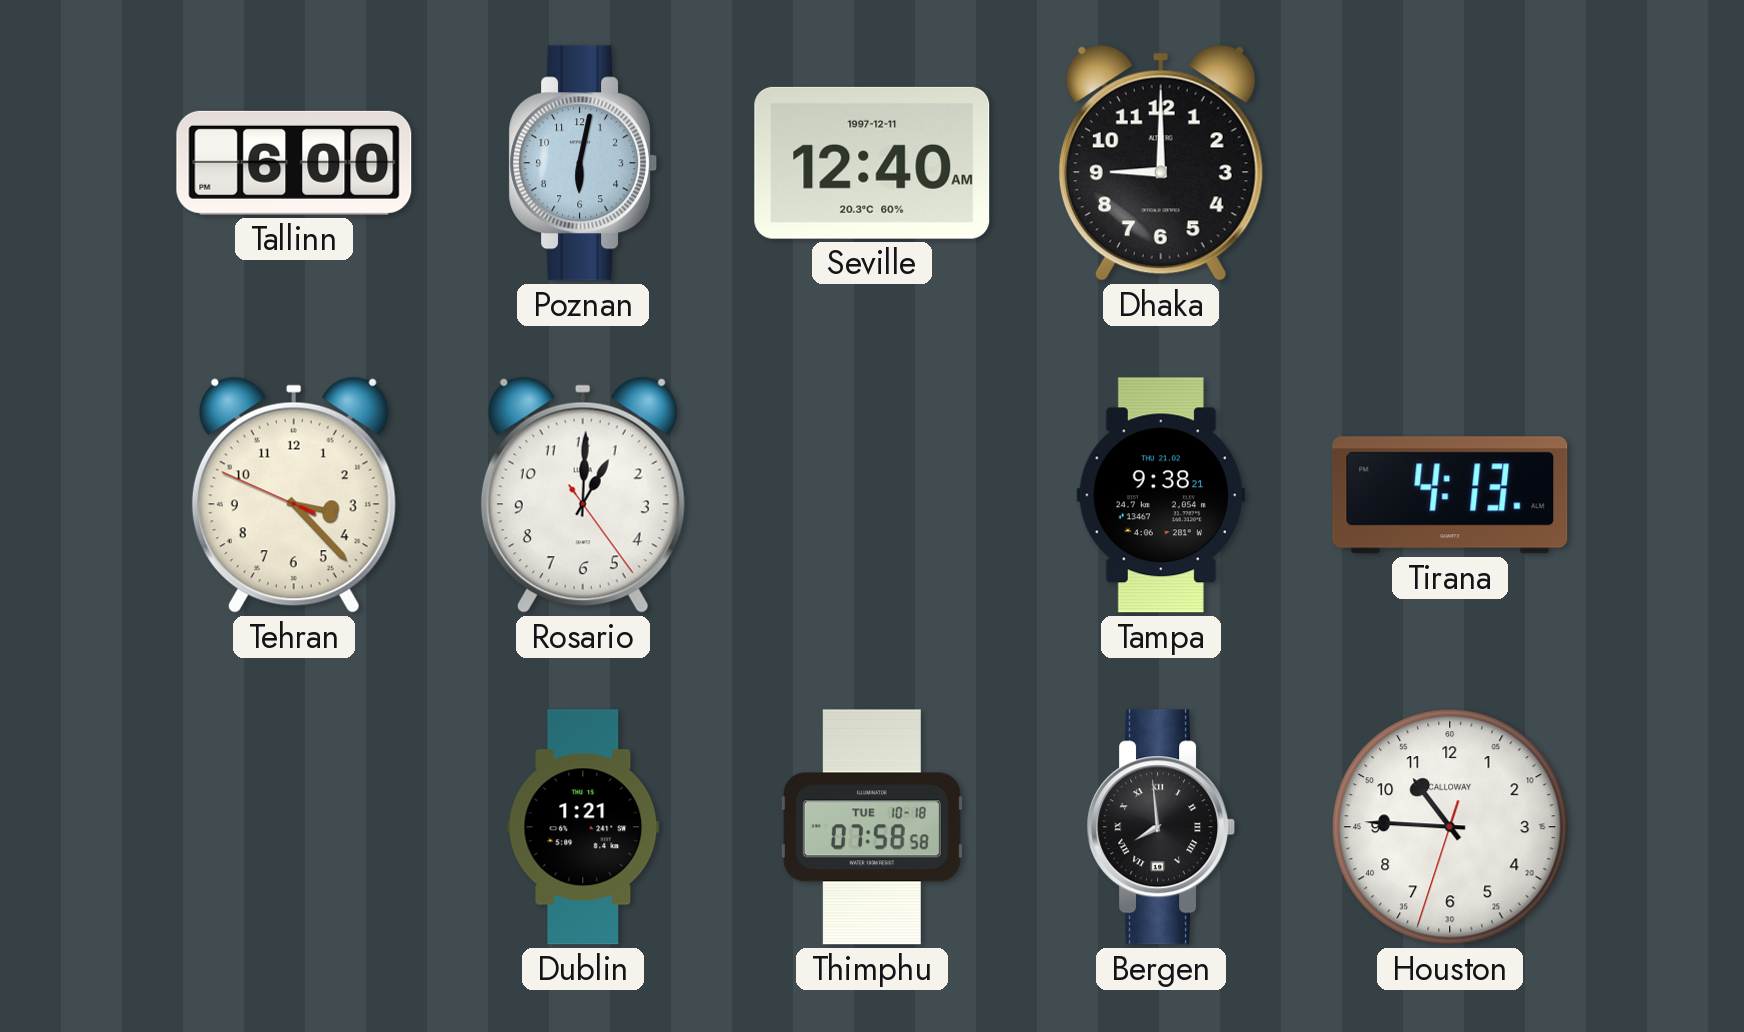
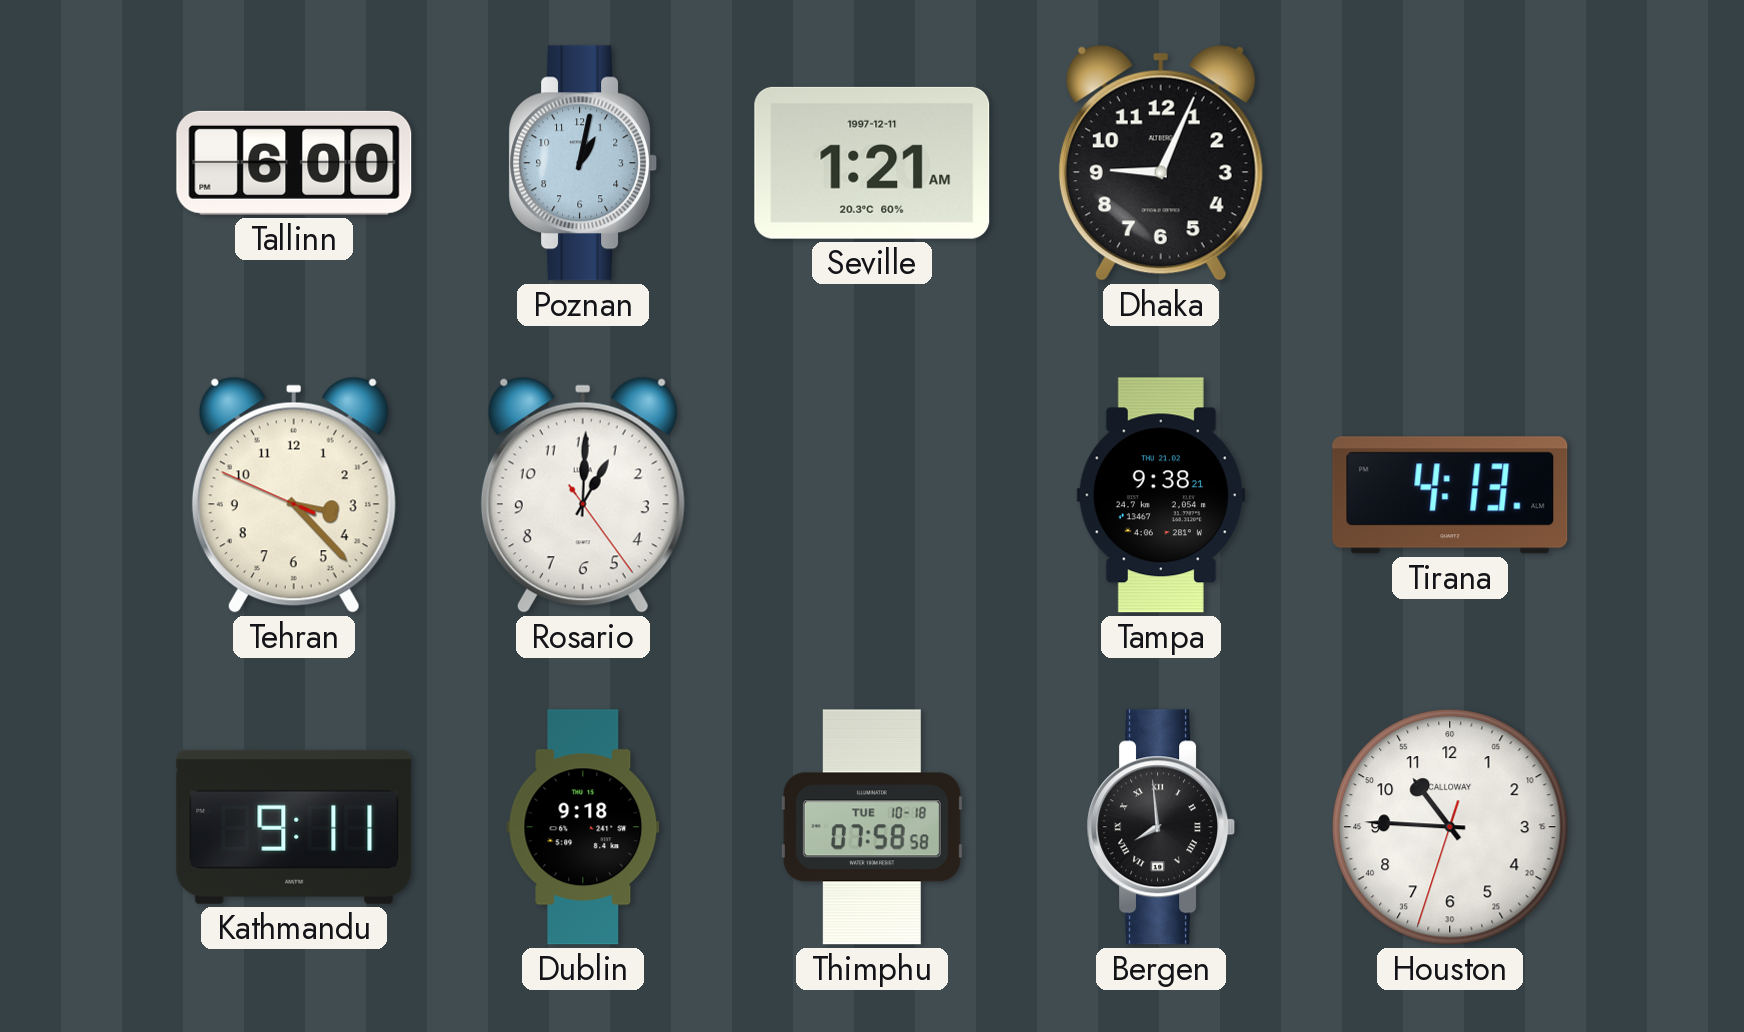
Poznan: 6:02 -> 1:02
Seville: 12:40 -> 1:21
Dhaka: 9:00 -> 9:04
Kathmandu: none -> 9:11
Dublin: 1:21 -> 9:18
